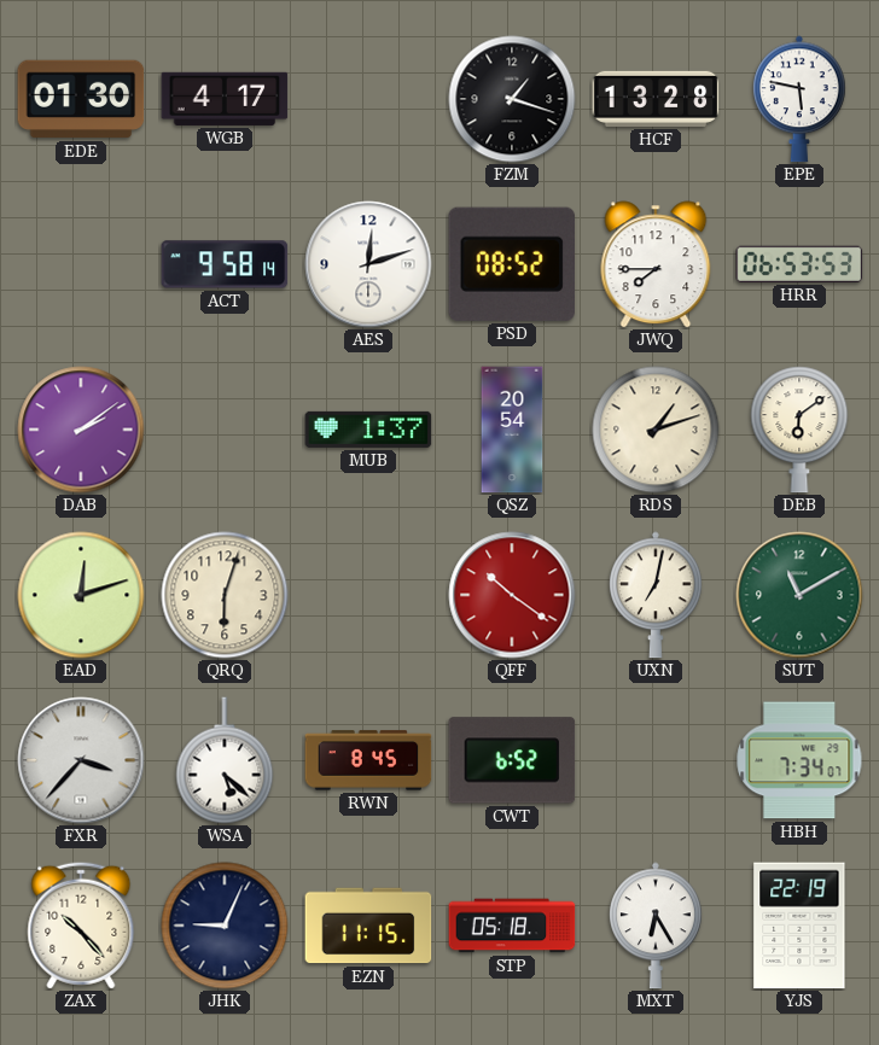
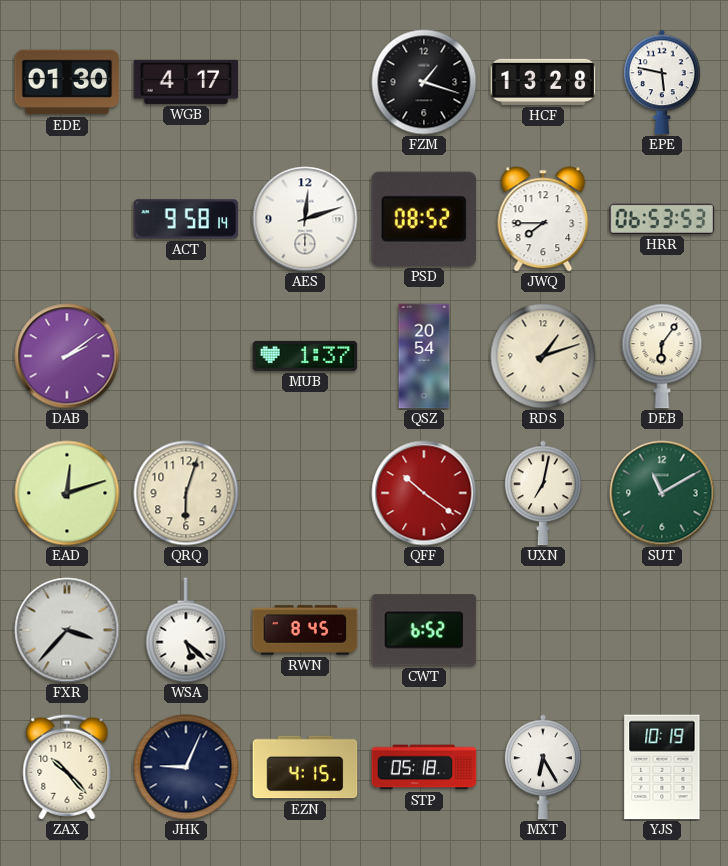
DEB: 6:09 -> 6:06
HBH: 7:34 -> none
EZN: 11:15 -> 4:15
YJS: 22:19 -> 10:19
